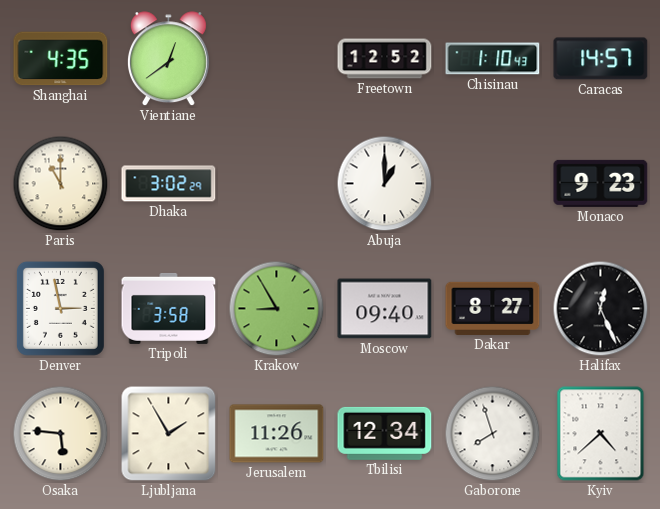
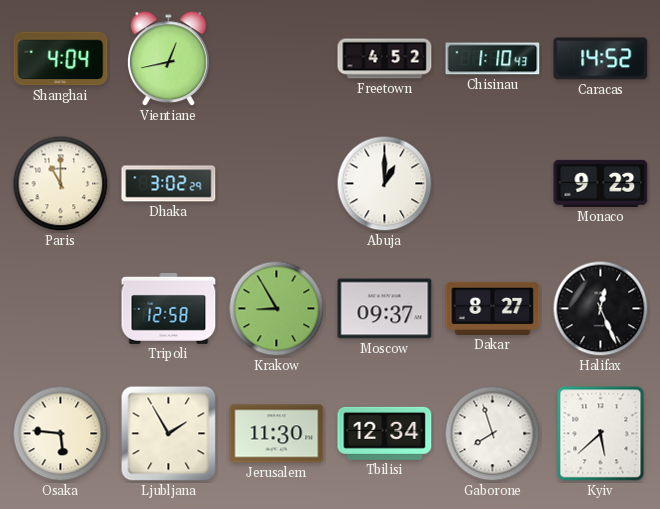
Shanghai: 4:35 -> 4:04
Vientiane: 12:39 -> 12:43
Freetown: 12:52 -> 4:52
Caracas: 14:57 -> 14:52
Denver: 2:58 -> none
Tripoli: 3:58 -> 12:58
Moscow: 09:40 -> 09:37
Jerusalem: 11:26 -> 11:30
Kyiv: 4:38 -> 5:38
